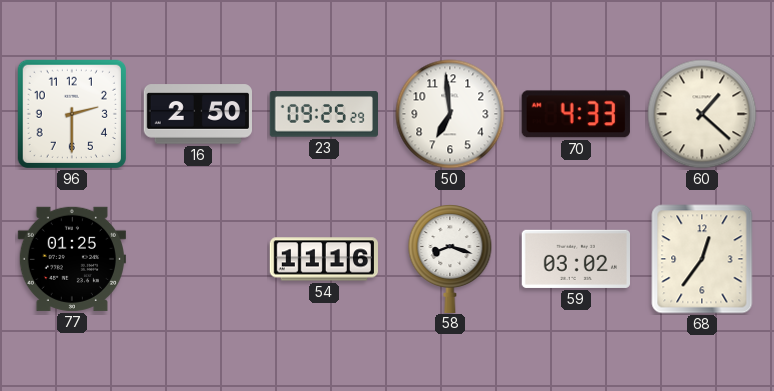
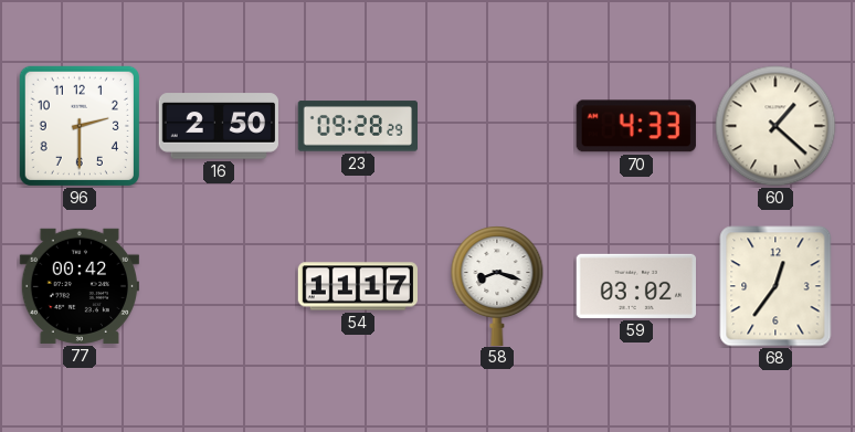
23: 09:25 -> 09:28
50: 6:59 -> none
77: 01:25 -> 00:42
54: 11:16 -> 11:17
